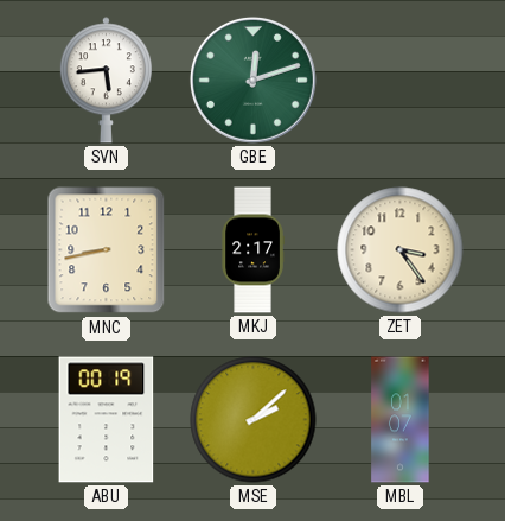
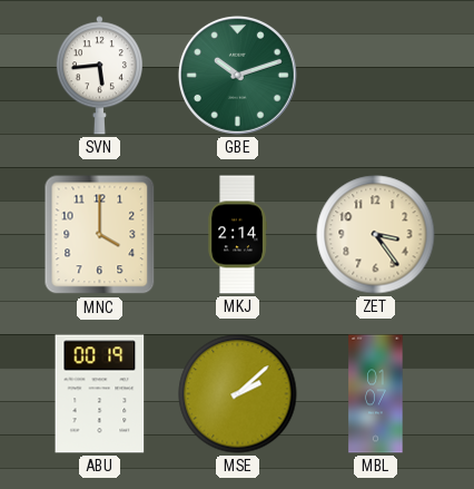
GBE: 12:12 -> 10:12
MNC: 8:43 -> 4:00
MKJ: 2:17 -> 2:14
